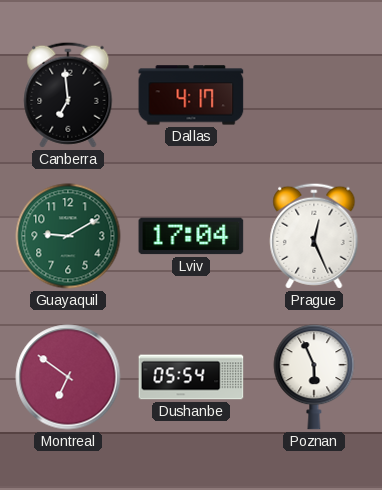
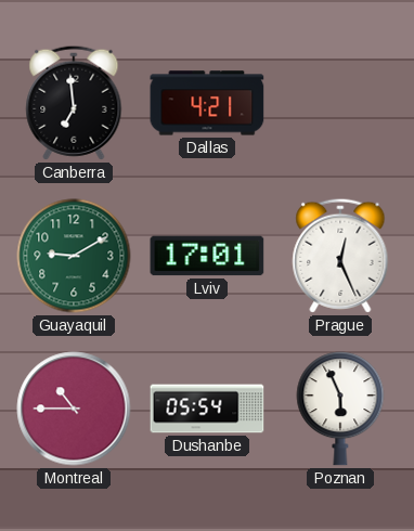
Dallas: 4:17 -> 4:21
Lviv: 17:04 -> 17:01
Montreal: 6:51 -> 10:45
